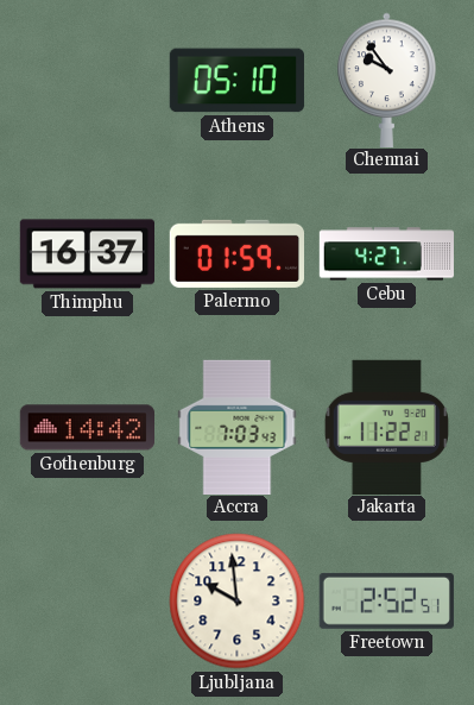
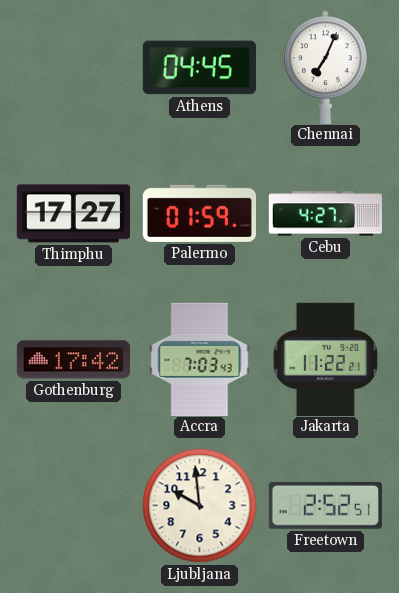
Athens: 05:10 -> 04:45
Chennai: 9:54 -> 7:04
Thimphu: 16:37 -> 17:27
Gothenburg: 14:42 -> 17:42
